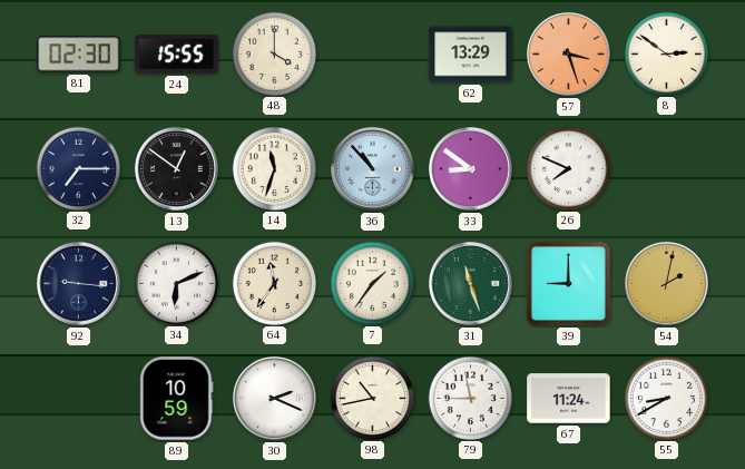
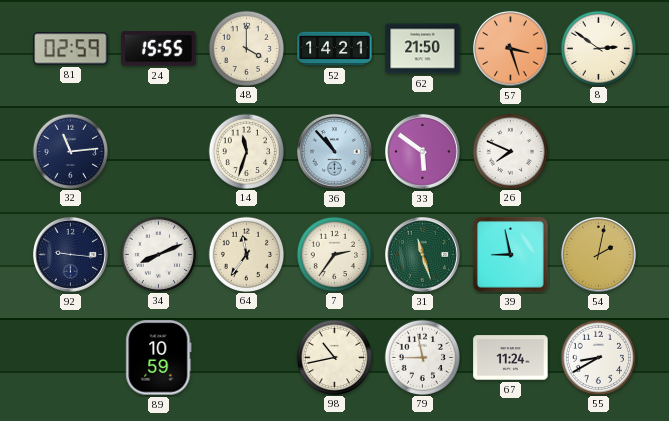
81: 02:30 -> 02:59
52: none -> 14:21
62: 13:29 -> 21:50
32: 7:15 -> 11:14
13: 12:51 -> none
33: 8:51 -> 5:51
34: 6:11 -> 8:11
7: 1:36 -> 2:36
39: 9:00 -> 8:58
30: 2:19 -> none
